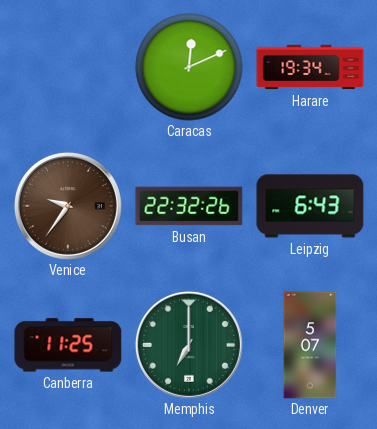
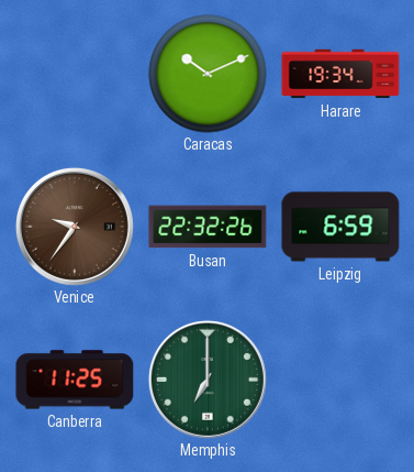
Caracas: 12:11 -> 10:11
Leipzig: 6:43 -> 6:59
Denver: 5:07 -> none
